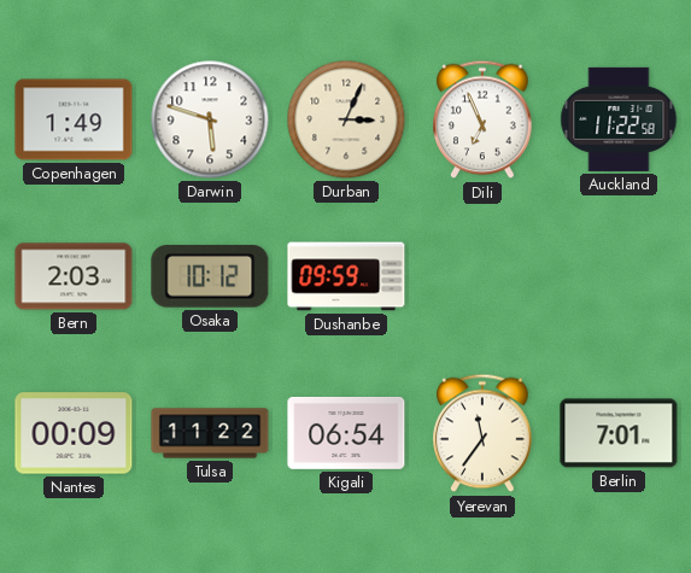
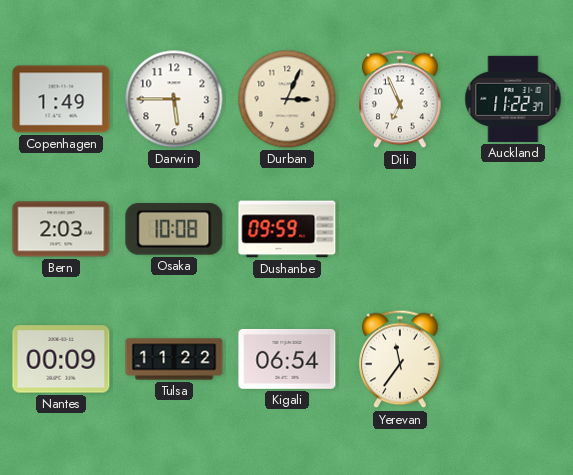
Darwin: 5:48 -> 5:45
Auckland: 11:22:58 -> 11:22:37
Osaka: 10:12 -> 10:08
Berlin: 7:01 -> none
